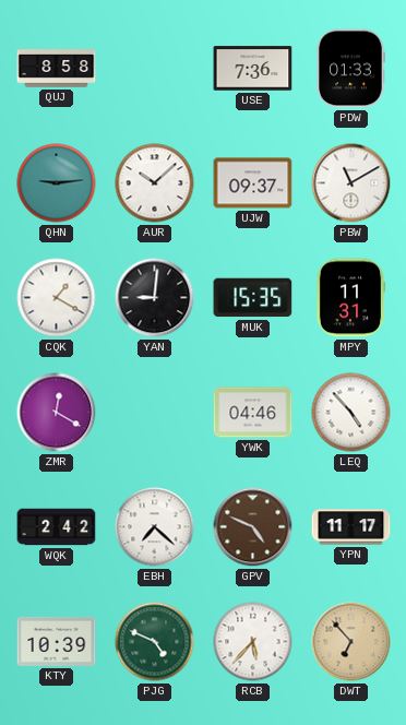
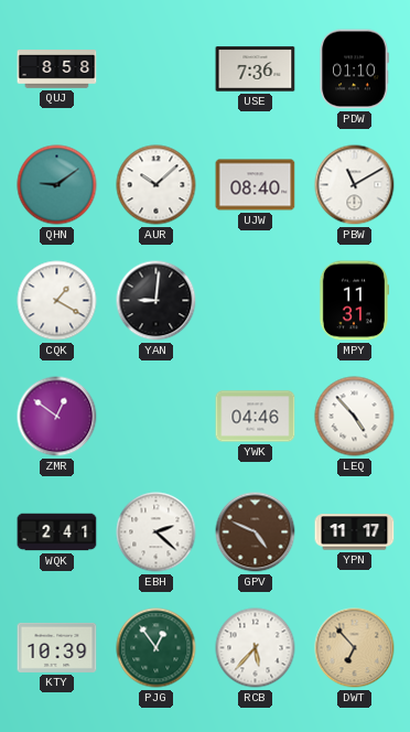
PDW: 01:33 -> 01:10
QHN: 9:14 -> 9:09
UJW: 09:37 -> 08:40
MUK: 15:35 -> none
ZMR: 12:20 -> 12:51
WQK: 2:42 -> 2:41
EBH: 7:22 -> 2:22
PJG: 4:49 -> 12:54
